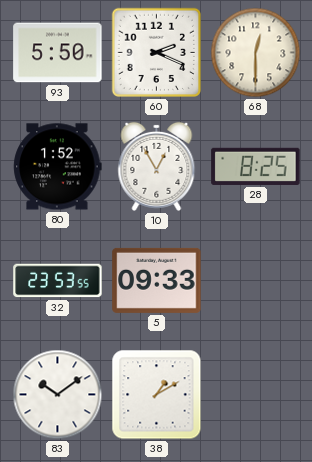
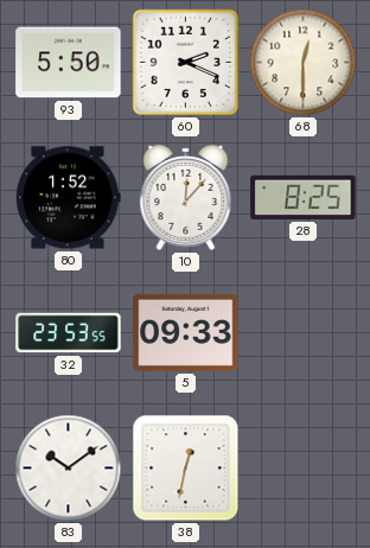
10: 12:55 -> 12:07
38: 1:10 -> 12:32
